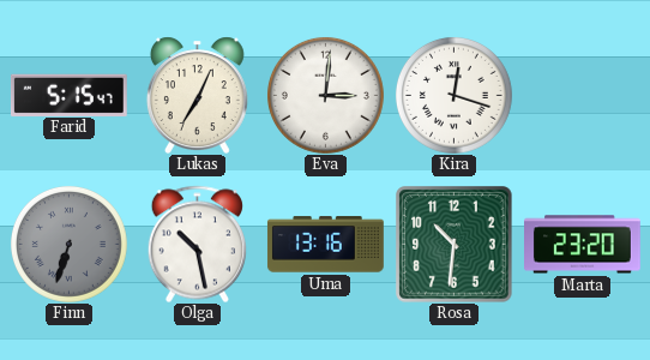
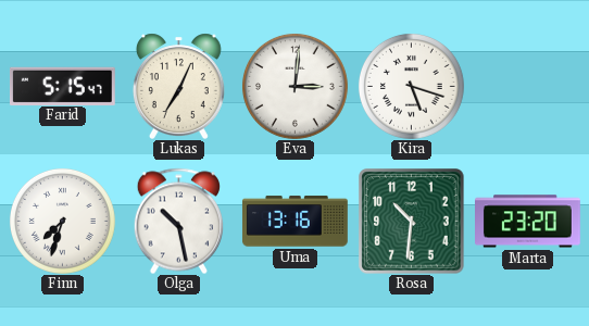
Kira: 12:18 -> 5:18
Finn: 6:33 -> 7:33
Finn dial: grey -> white
